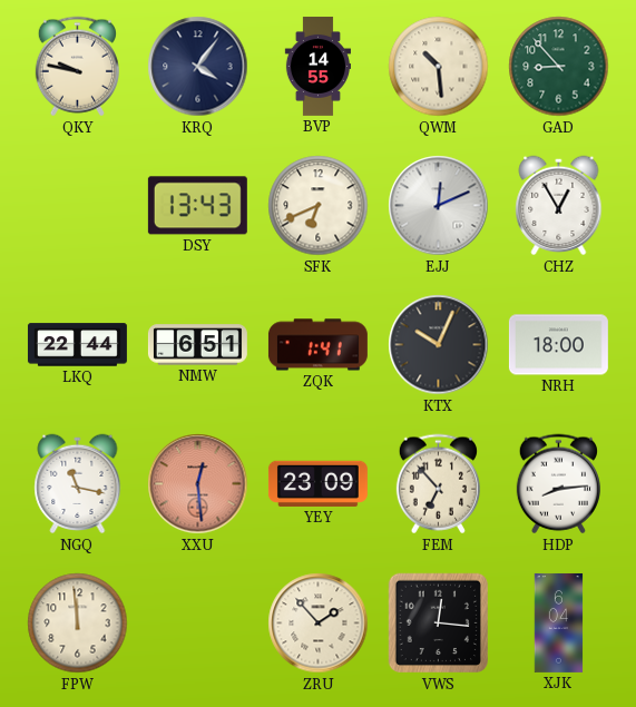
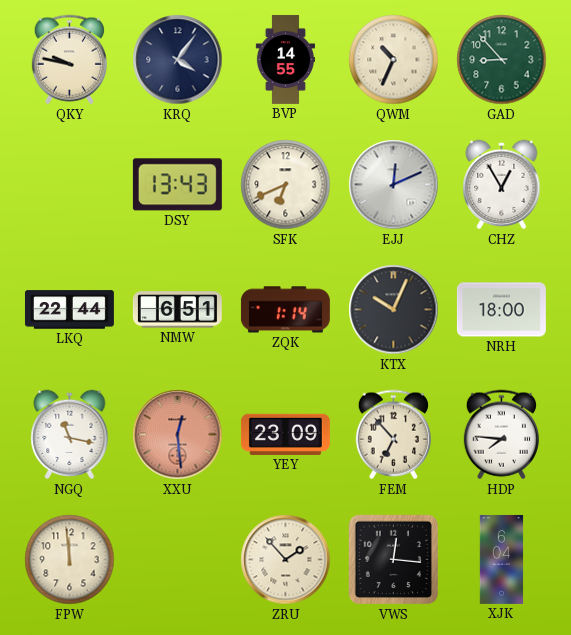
QWM: 10:29 -> 10:34
ZQK: 1:41 -> 1:14
HDP: 8:14 -> 7:46
